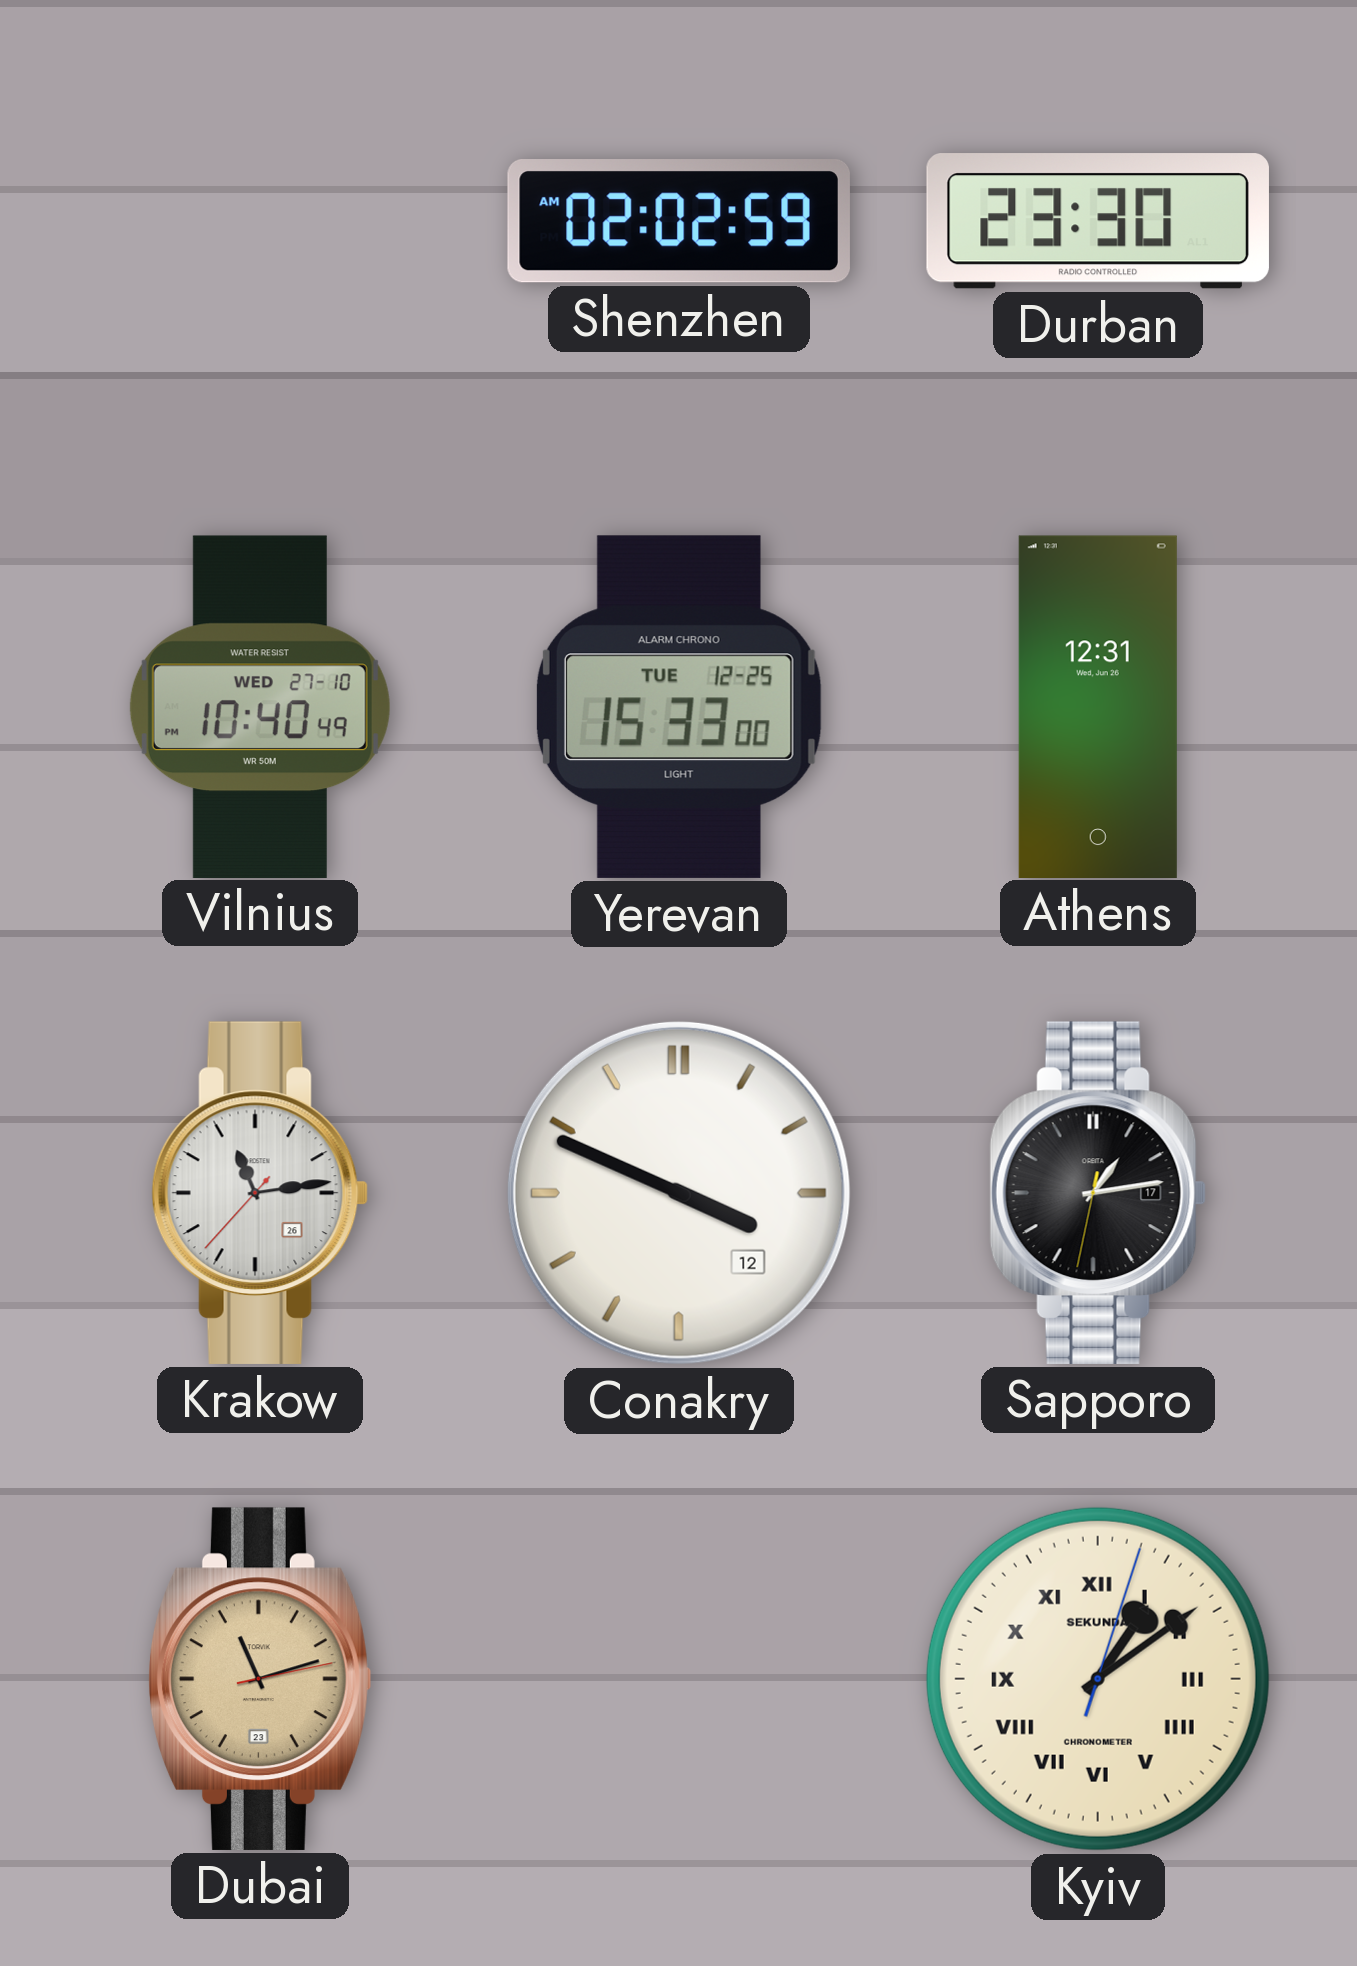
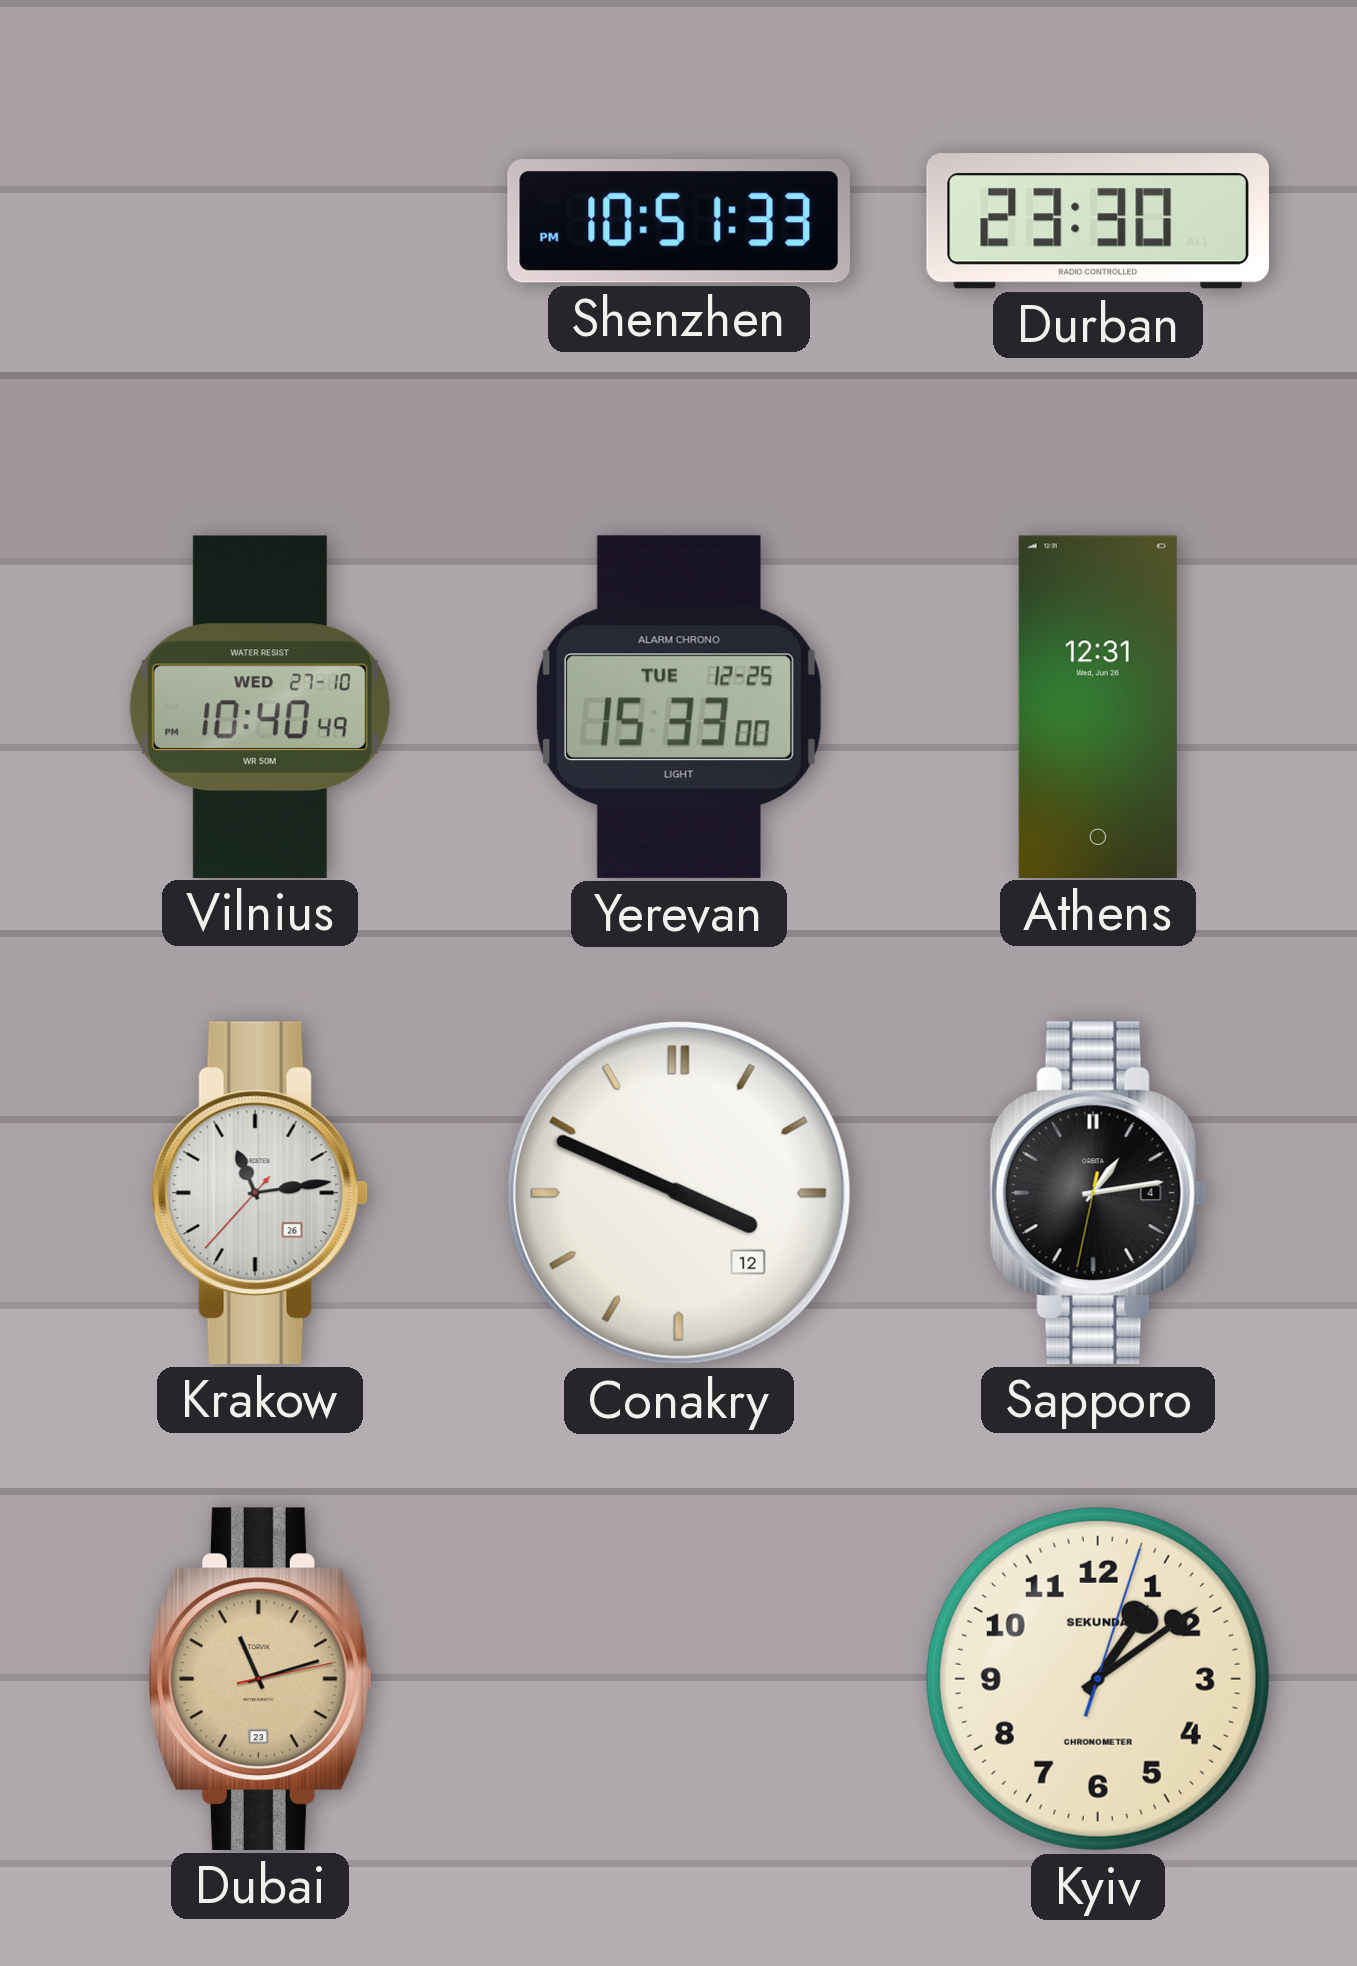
Shenzhen: 02:02 -> 10:51
Sapporo date: 17 -> 4
Kyiv numerals: Roman -> Arabic
